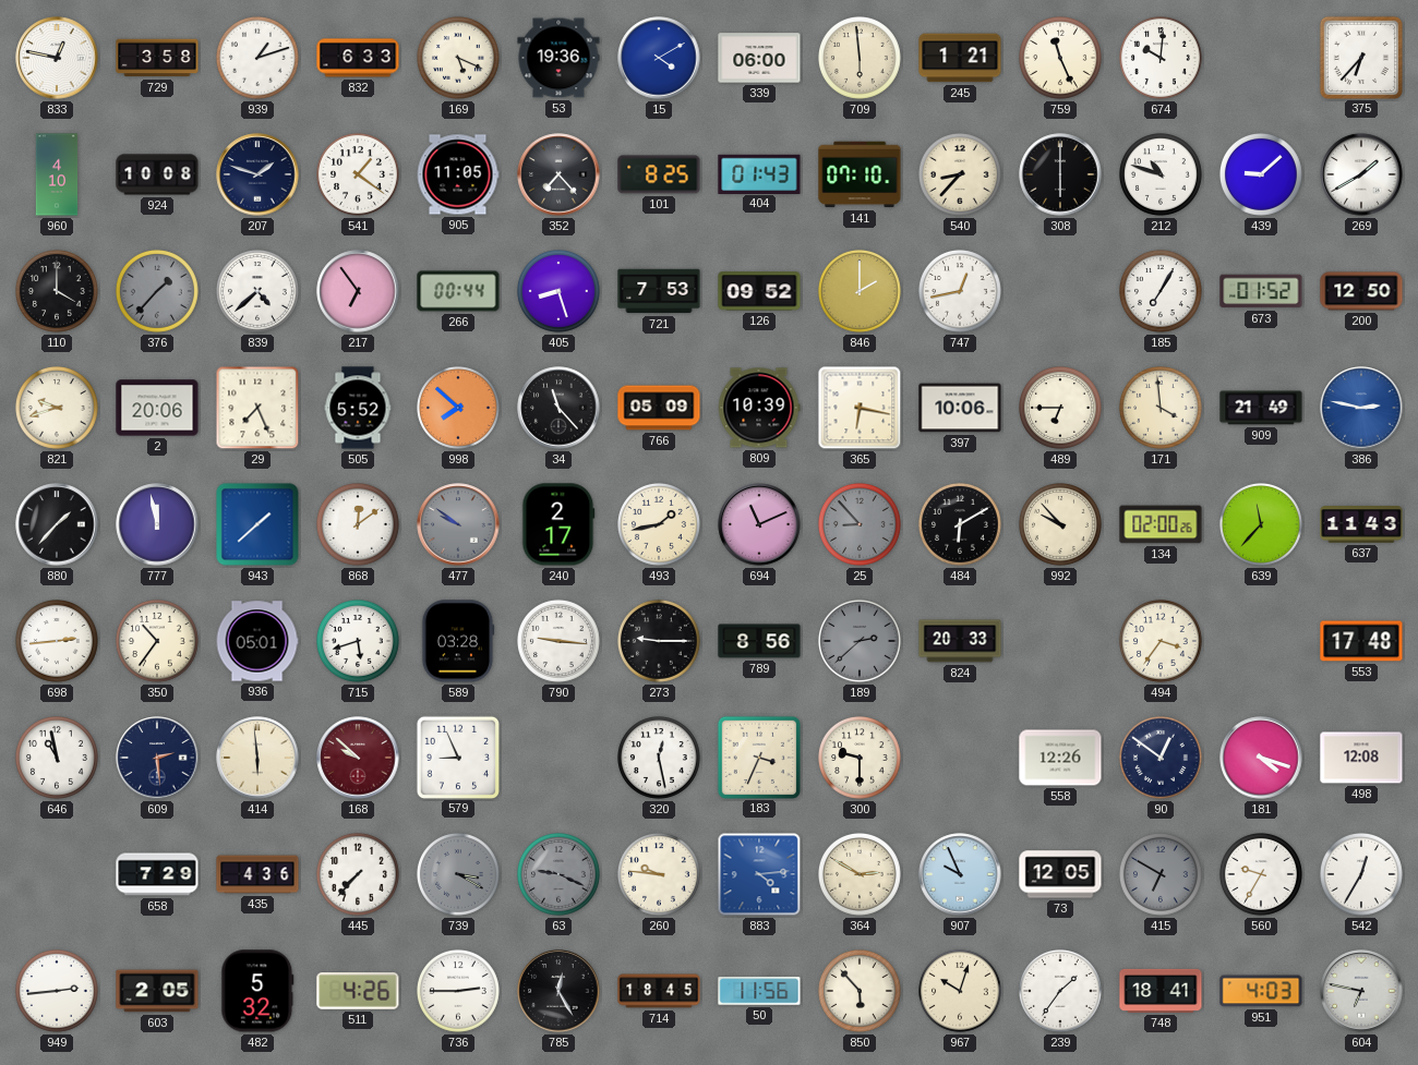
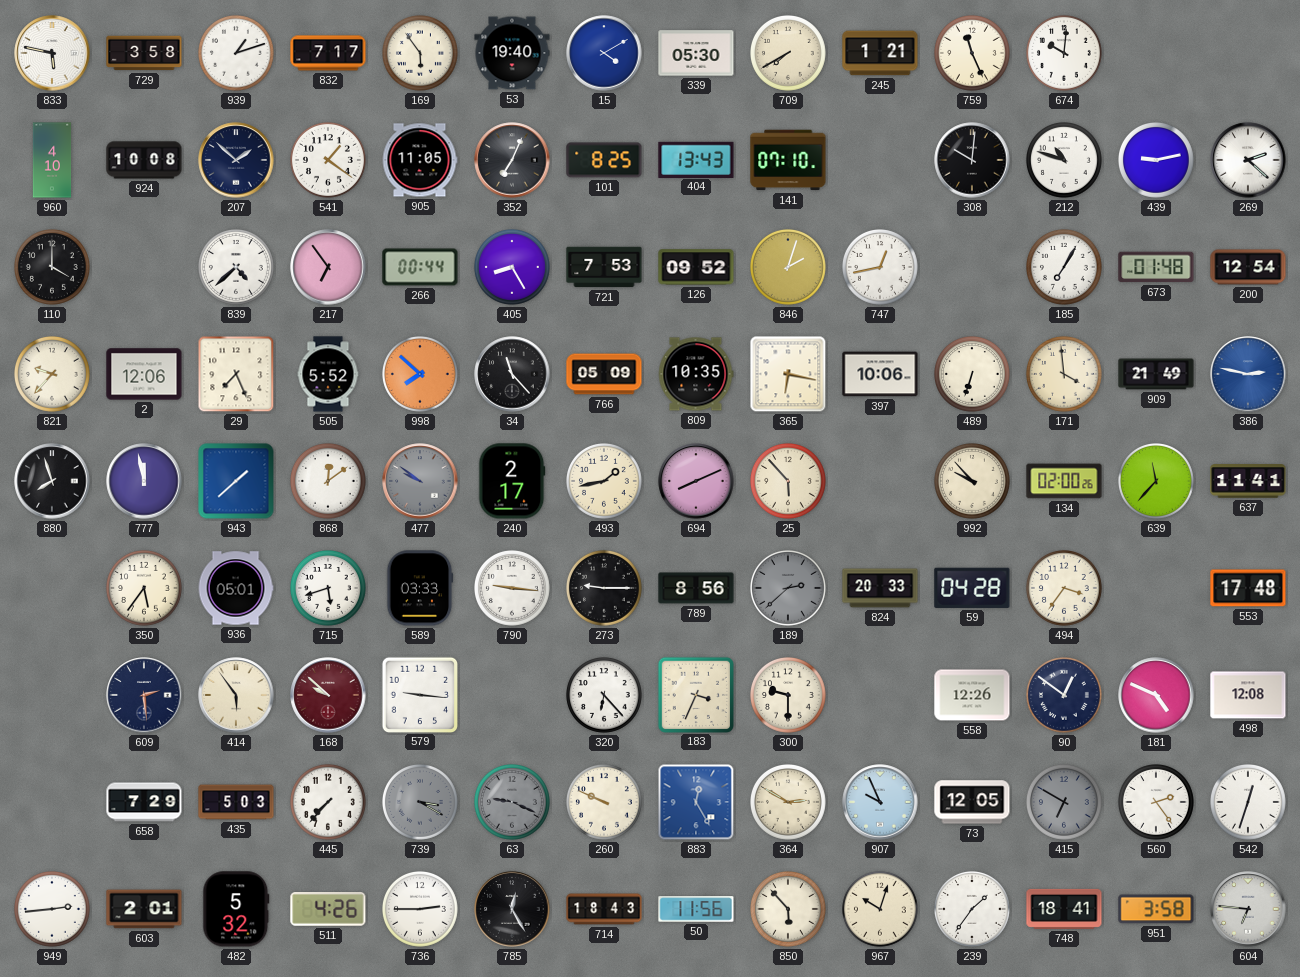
833: 12:47 -> 5:47
832: 6:33 -> 7:17
169: 5:19 -> 5:54
53: 19:36 -> 19:40
339: 06:00 -> 05:30
709: 5:59 -> 7:40
375: 6:37 -> none
207: 1:48 -> 1:52
352: 7:23 -> 7:04
404: 01:43 -> 13:43
540: 8:37 -> none
308: 6:00 -> 10:01
439: 9:08 -> 9:13
269: 1:40 -> 2:22
376: 1:37 -> none
405: 8:27 -> 8:25
846: 2:00 -> 2:03
673: 01:52 -> 01:48
200: 12:50 -> 12:54
821: 9:42 -> 9:37
2: 20:06 -> 12:06
809: 10:39 -> 10:35
489: 6:45 -> 6:33
880: 1:37 -> 7:57
694: 11:11 -> 8:11
25: 8:53 -> 5:53
25 dial: grey -> cream
484: 6:10 -> none
637: 11:43 -> 11:41
698: 2:44 -> none
350: 10:36 -> 5:36
589: 03:28 -> 03:33
59: none -> 04:28
646: 10:58 -> none
414: 5:59 -> 5:54
579: 8:56 -> 9:16
320: 12:28 -> 6:23
181: 4:18 -> 4:49
435: 4:36 -> 5:03
260: 9:46 -> 9:49
883: 4:14 -> 12:25
560: 9:35 -> 2:24
542: 12:35 -> 12:33
603: 2:05 -> 2:01
714: 18:45 -> 18:43
951: 4:03 -> 3:58
604: 6:47 -> 6:46
